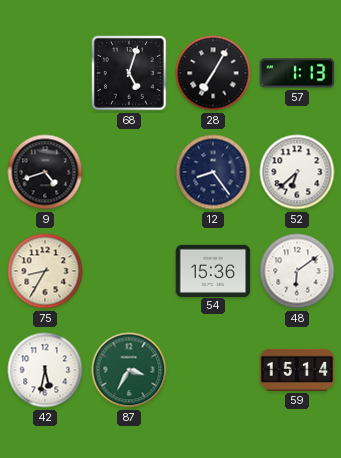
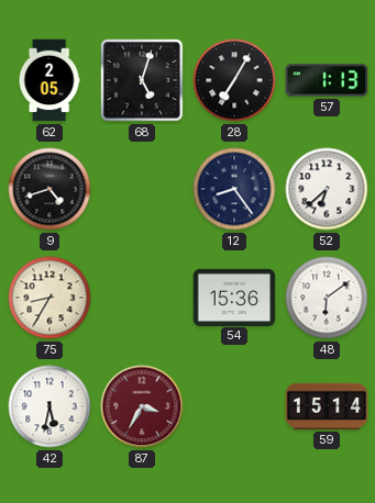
62: none -> 2:05
87 dial: green -> burgundy
